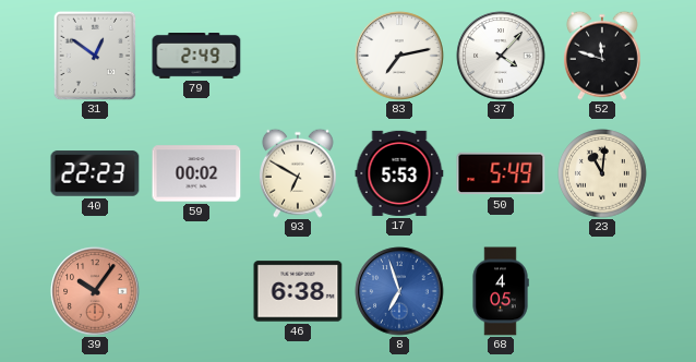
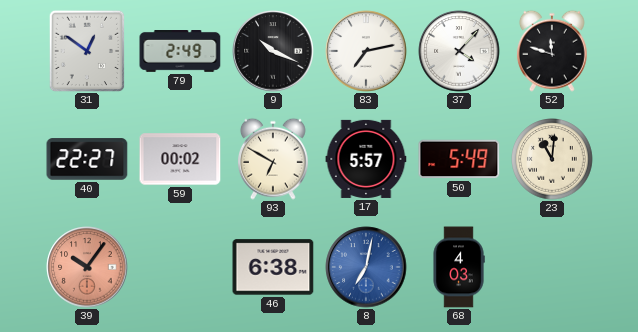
9: none -> 10:19
40: 22:23 -> 22:27
17: 5:53 -> 5:57
8: 6:57 -> 7:02
68: 4:05 -> 4:03
